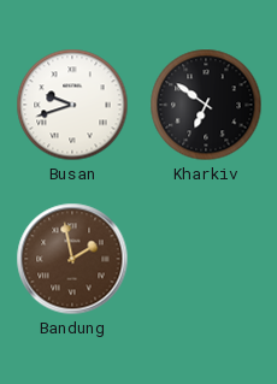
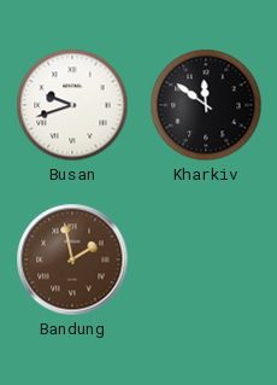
Kharkiv: 6:51 -> 11:51
